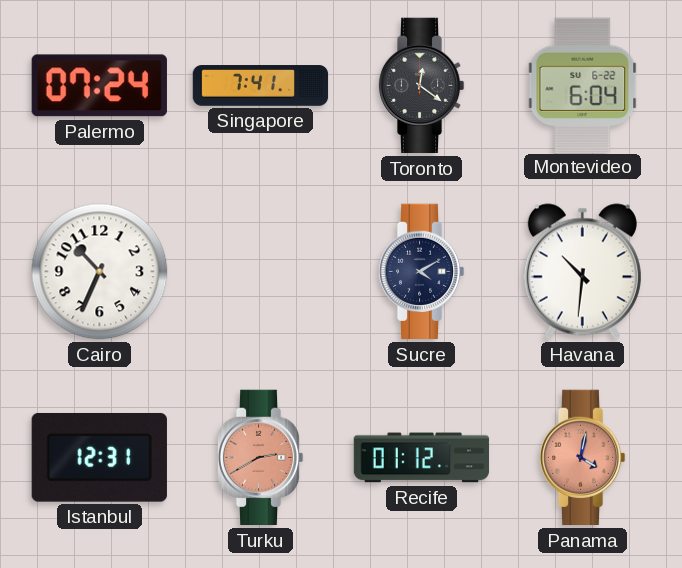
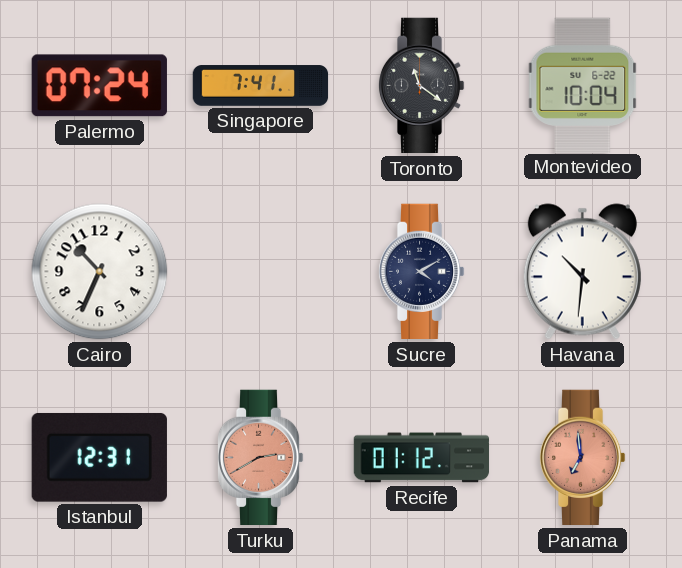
Toronto: 12:21 -> 11:21
Montevideo: 6:04 -> 10:04
Panama: 4:02 -> 6:59
